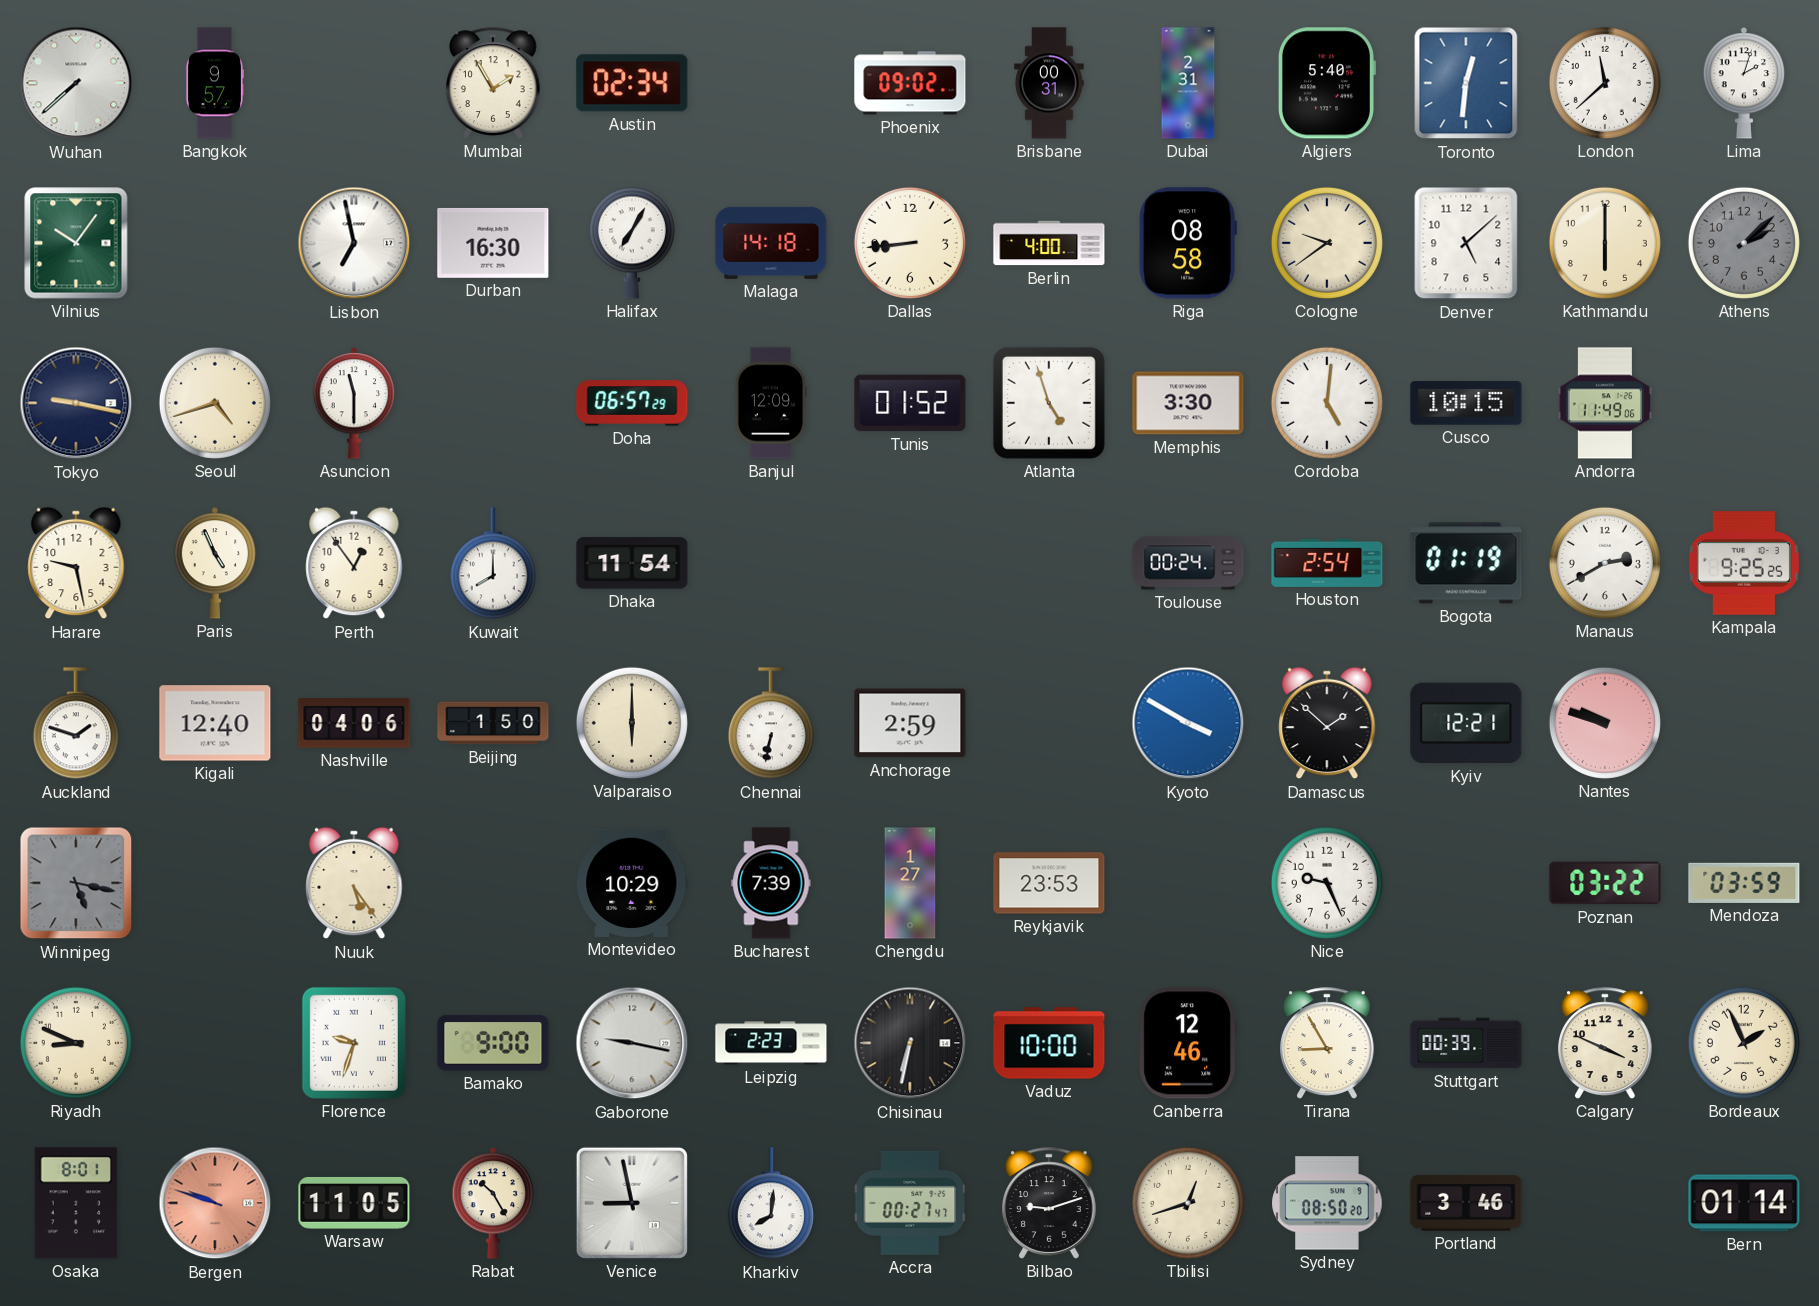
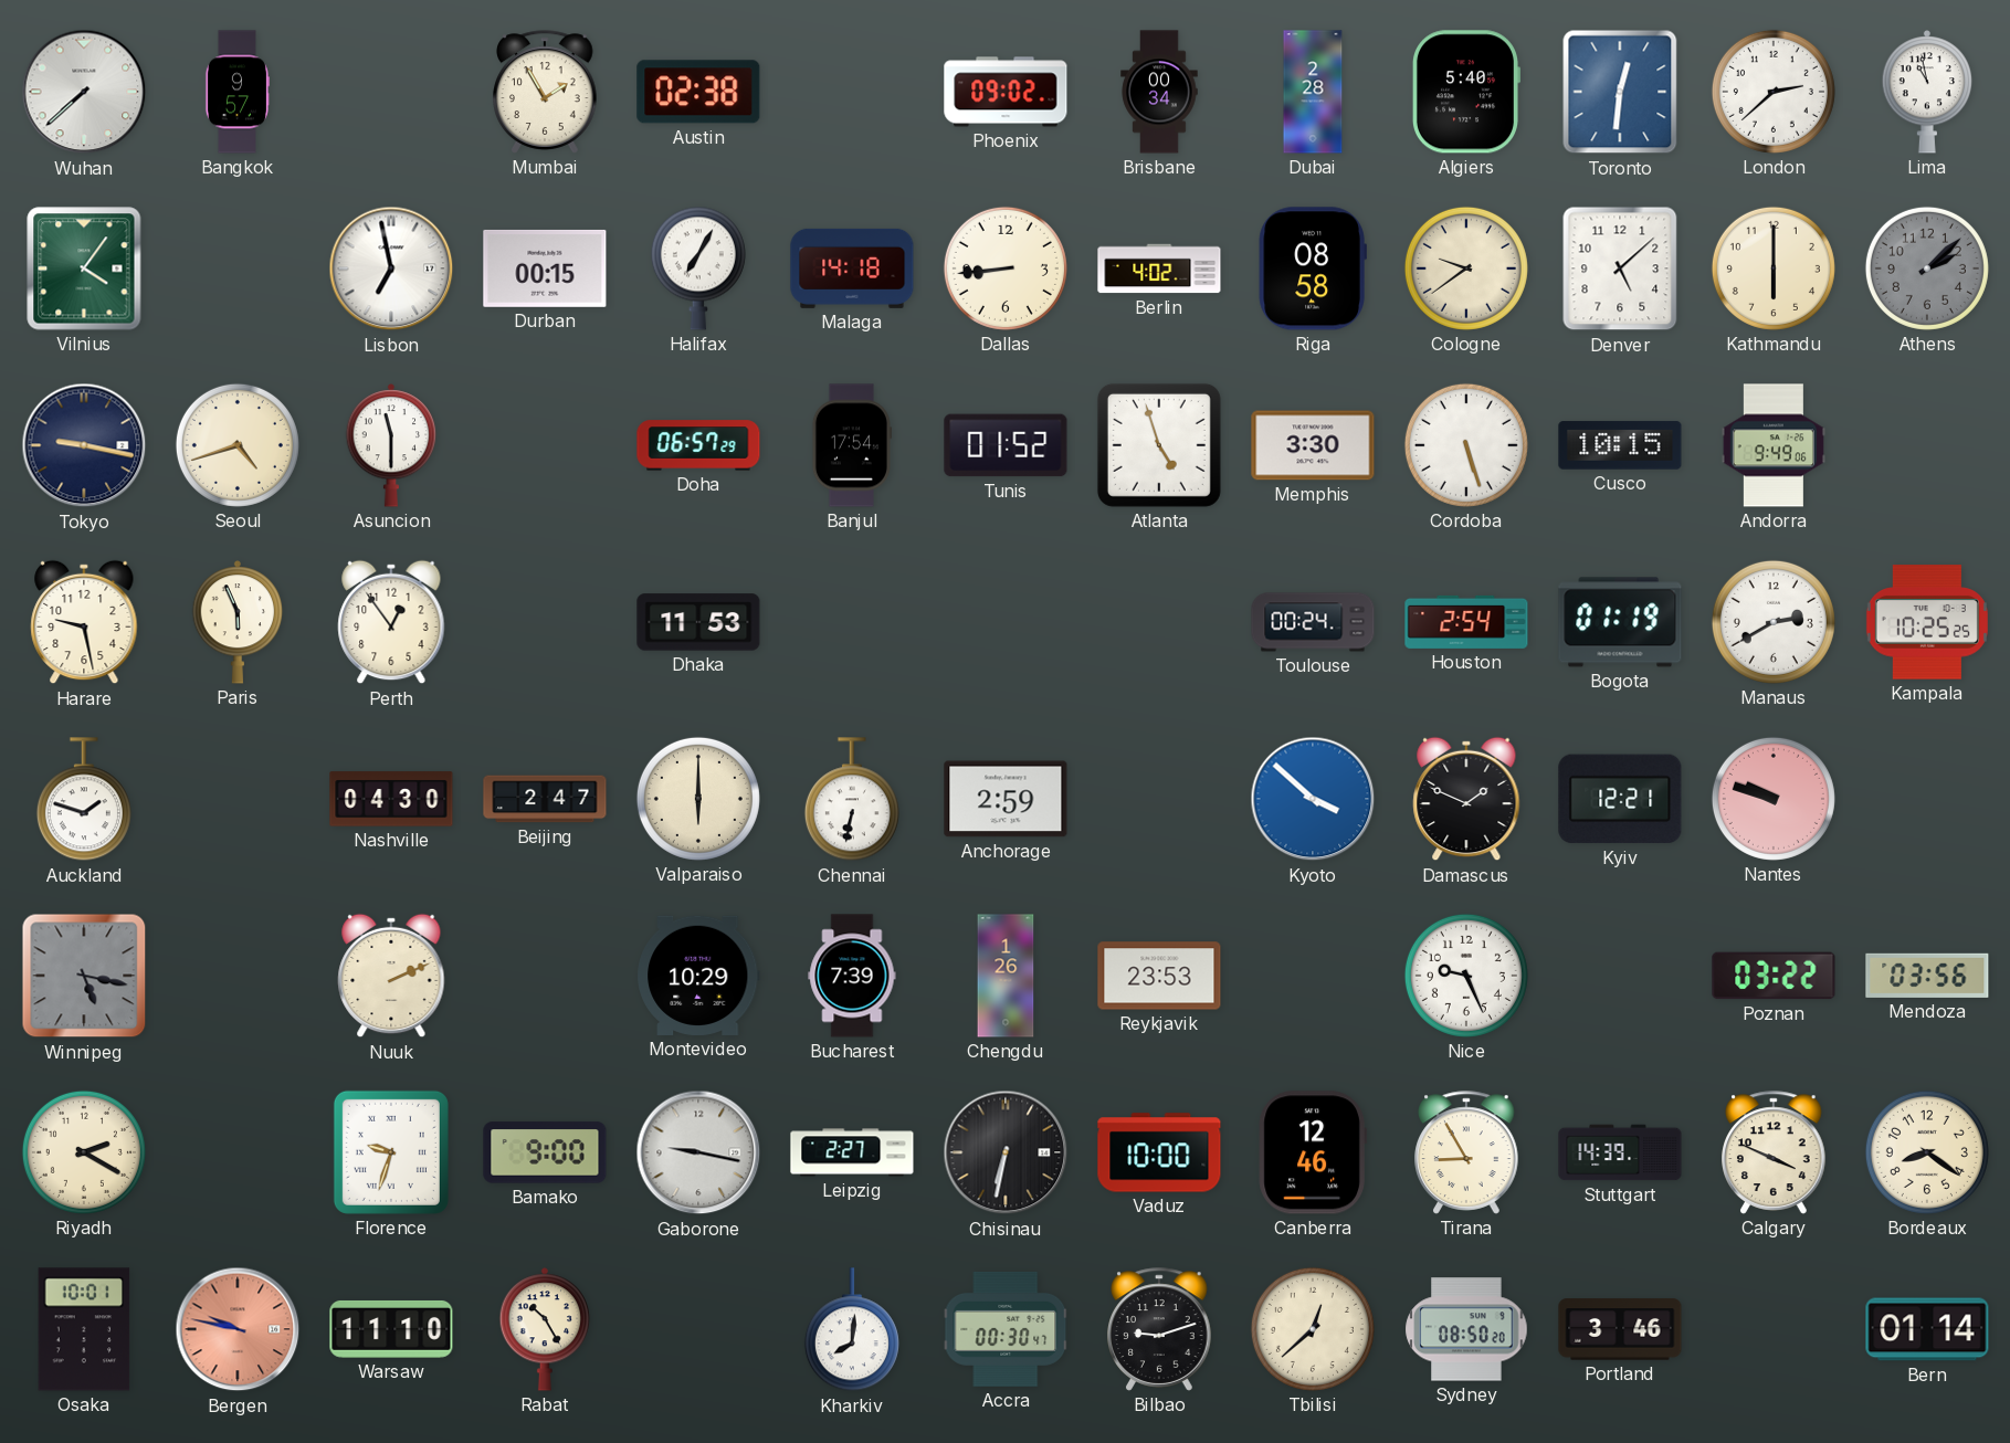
Austin: 02:34 -> 02:38
Brisbane: 00:31 -> 00:34
Dubai: 2:31 -> 2:28
London: 11:38 -> 2:38
Lima: 2:03 -> 10:58
Vilnius: 10:06 -> 4:06
Durban: 16:30 -> 00:15
Berlin: 4:00 -> 4:02
Banjul: 12:09 -> 17:54
Cordoba: 5:01 -> 5:27
Andorra: 11:49 -> 9:49
Paris: 4:56 -> 5:56
Kuwait: 8:00 -> none
Dhaka: 11:54 -> 11:53
Kampala: 9:25 -> 10:25
Kigali: 12:40 -> none
Nashville: 04:06 -> 04:30
Beijing: 1:50 -> 2:47
Kyoto: 3:50 -> 3:52
Damascus: 1:52 -> 1:49
Nuuk: 5:24 -> 2:11
Chengdu: 1:27 -> 1:26
Mendoza: 03:59 -> 03:56
Riyadh: 8:49 -> 2:20
Leipzig: 2:23 -> 2:27
Stuttgart: 00:39 -> 14:39
Bordeaux: 1:56 -> 8:21
Osaka: 8:01 -> 10:01
Bergen: 9:48 -> 9:47
Warsaw: 11:05 -> 11:10
Venice: 8:58 -> none
Accra: 00:27 -> 00:30
Tbilisi: 12:42 -> 12:38
